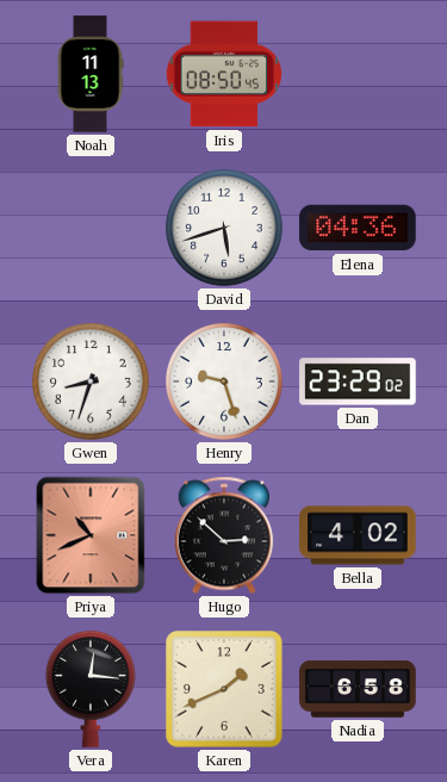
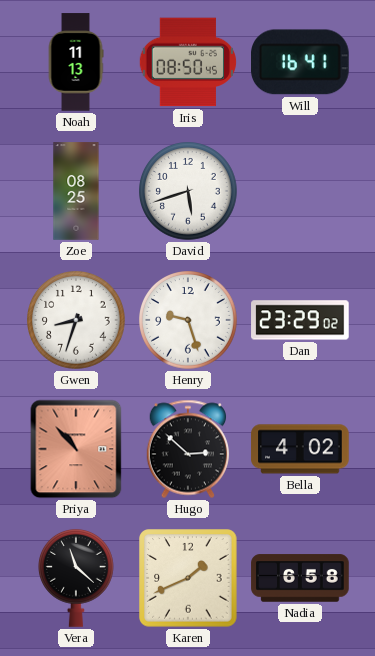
Will: none -> 16:41
Zoe: none -> 08:25
Elena: 04:36 -> none
Priya: 10:41 -> 10:53
Vera: 12:16 -> 11:22
